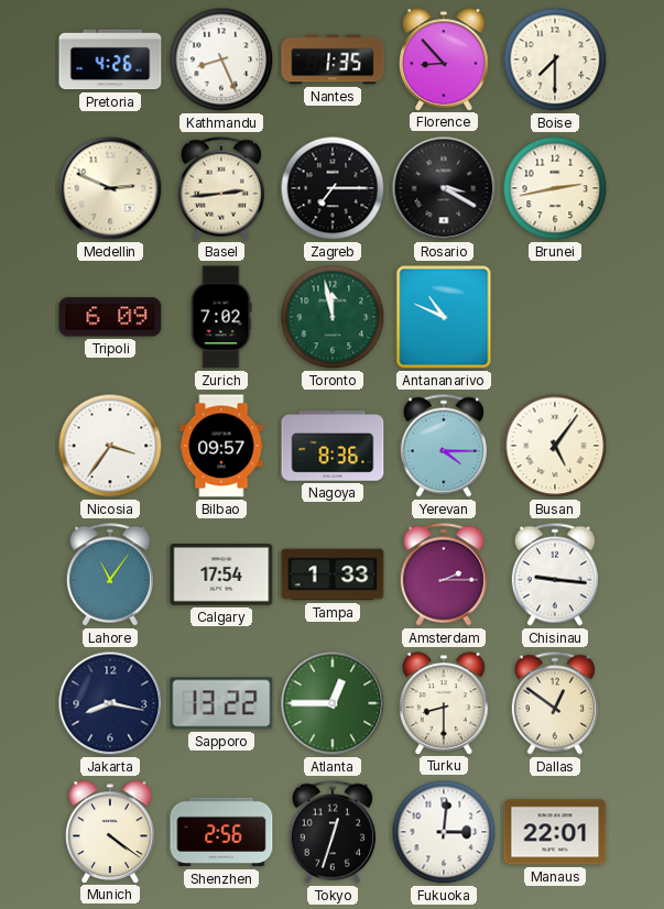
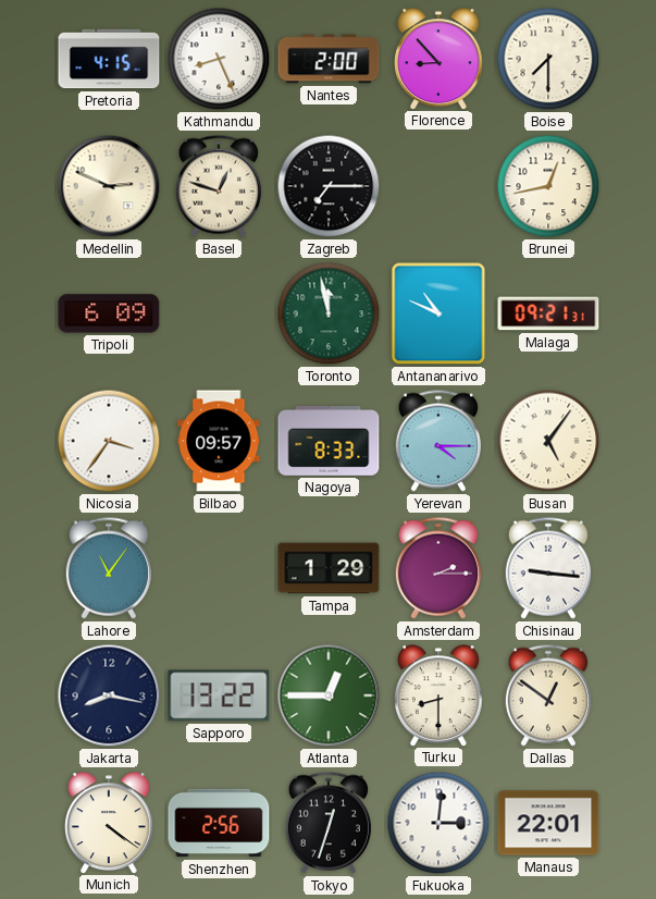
Pretoria: 4:26 -> 4:15
Nantes: 1:35 -> 2:00
Basel: 2:44 -> 12:48
Rosario: 3:20 -> none
Brunei: 2:43 -> 12:43
Zurich: 7:02 -> none
Malaga: none -> 09:21
Nagoya: 8:36 -> 8:33
Calgary: 17:54 -> none
Tampa: 1:33 -> 1:29
